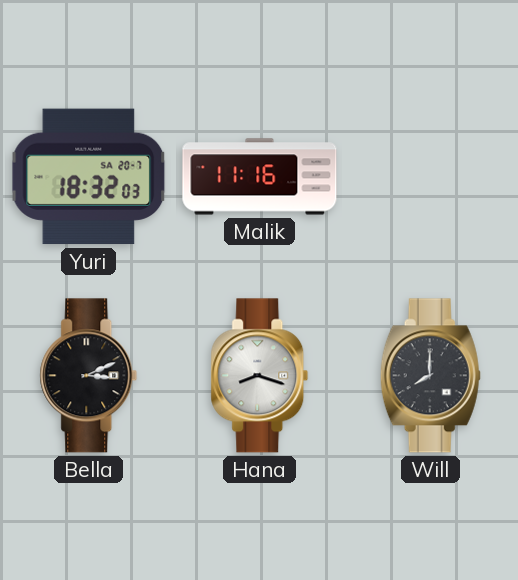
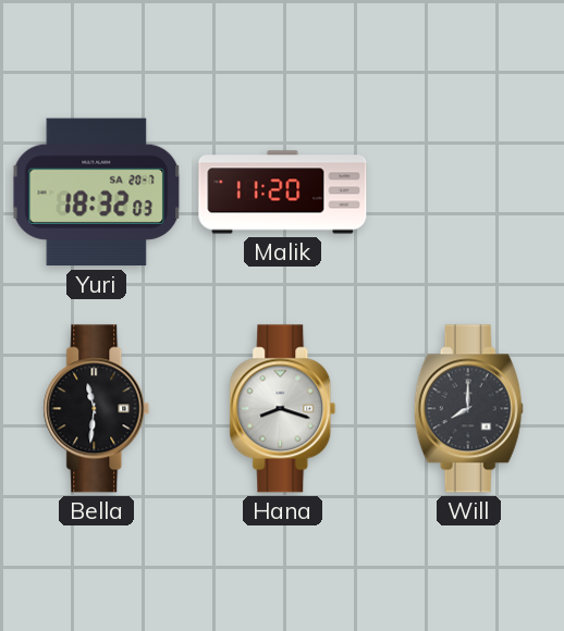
Malik: 11:16 -> 11:20
Bella: 3:11 -> 11:31
